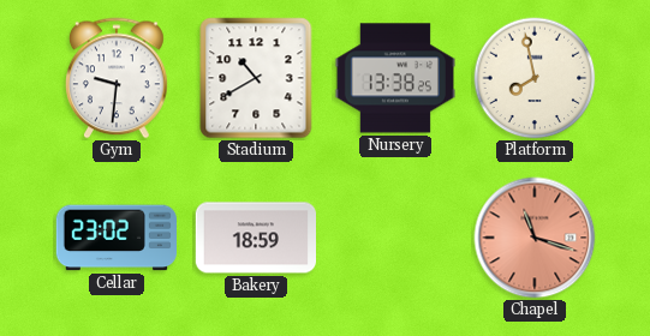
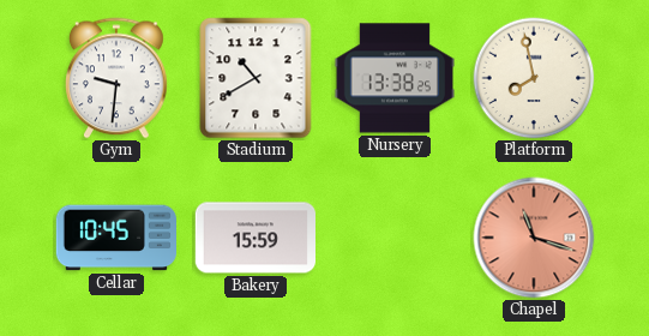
Cellar: 23:02 -> 10:45
Bakery: 18:59 -> 15:59
